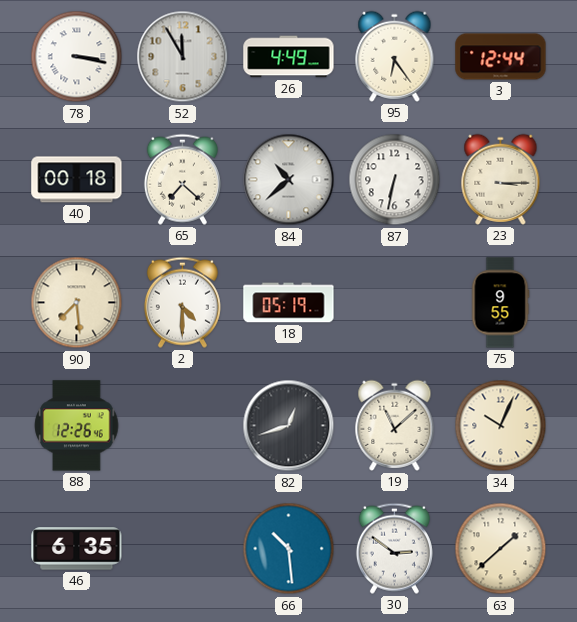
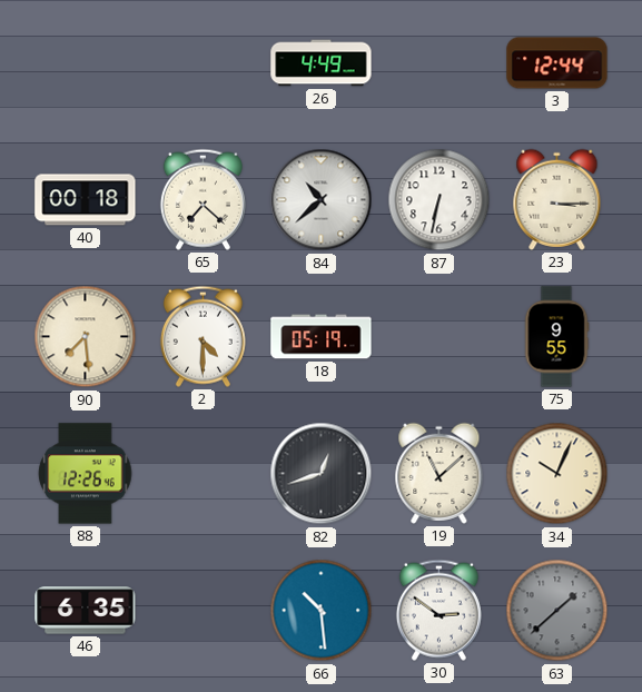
78: 3:17 -> none
52: 11:55 -> none
95: 6:24 -> none
63 dial: cream -> grey
